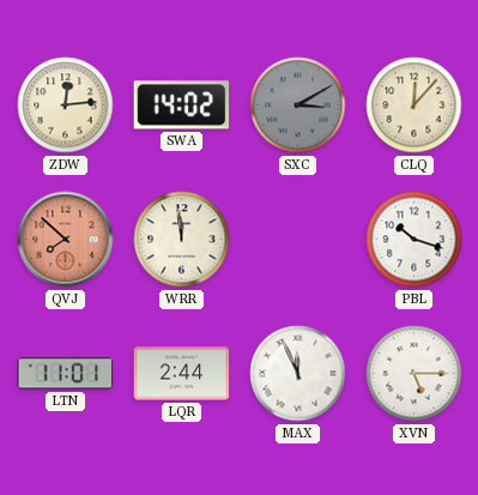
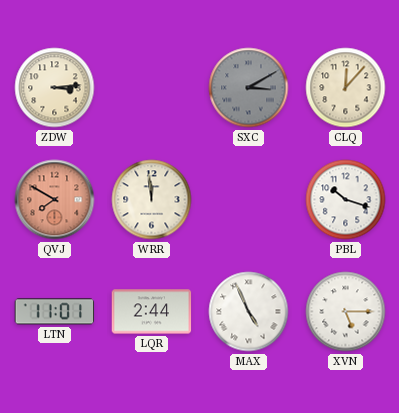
ZDW: 12:14 -> 3:14
SWA: 14:02 -> none
QVJ: 7:52 -> 7:50
MAX: 11:56 -> 4:56
